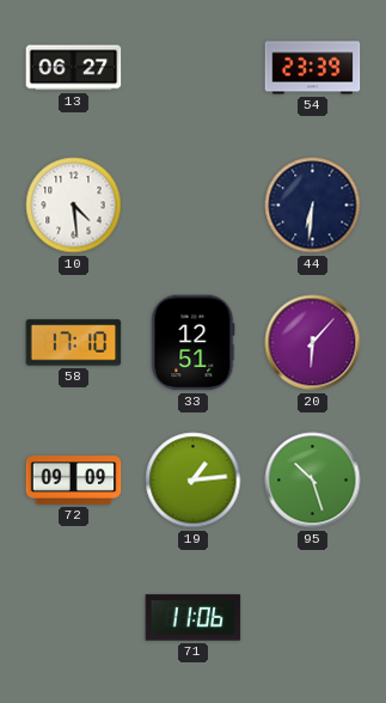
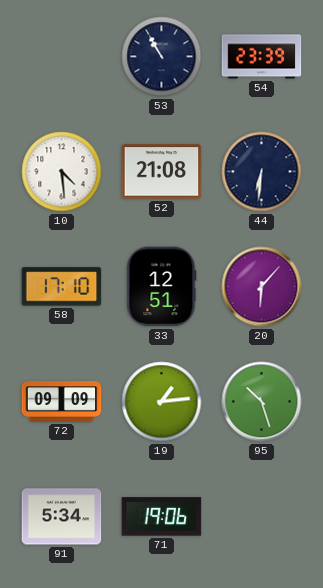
13: 06:27 -> none
53: none -> 10:55
52: none -> 21:08
91: none -> 5:34
71: 11:06 -> 19:06
